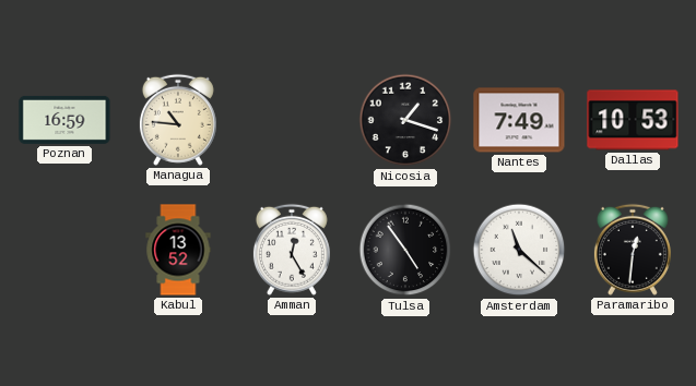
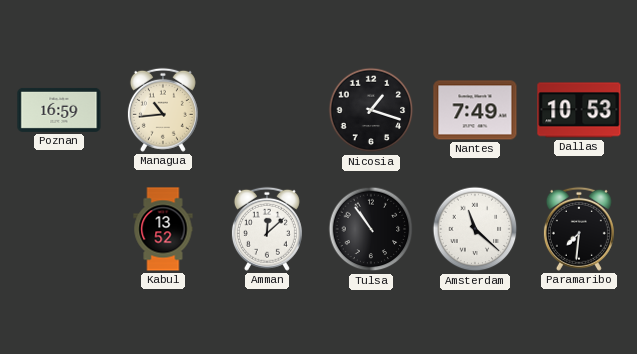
Managua: 10:46 -> 10:44
Amman: 12:25 -> 12:08
Tulsa: 4:54 -> 10:54
Paramaribo: 12:31 -> 7:31
